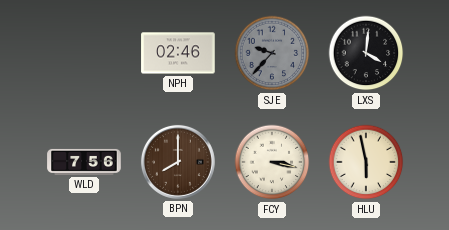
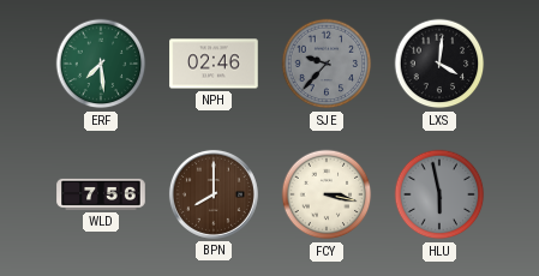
ERF: none -> 7:29
HLU dial: cream -> grey
